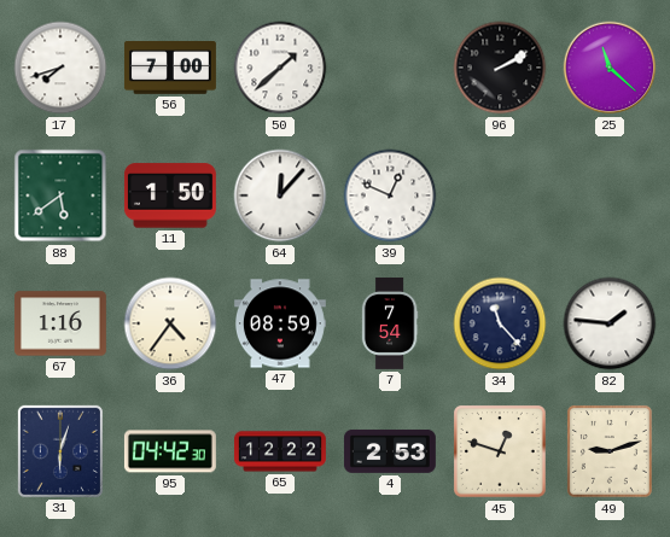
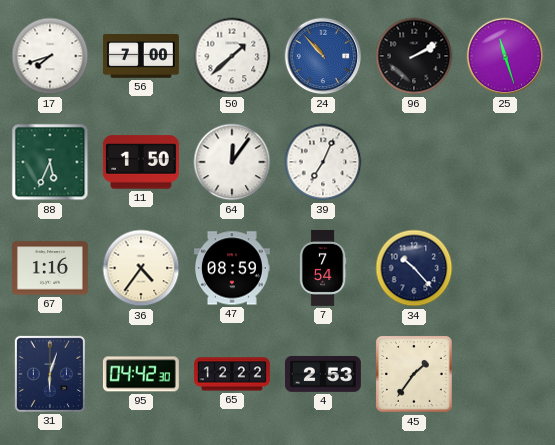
24: none -> 10:53
25: 11:22 -> 11:27
88: 5:39 -> 5:34
64: 12:07 -> 12:06
39: 12:49 -> 7:04
34: 11:23 -> 10:23
82: 1:46 -> none
45: 12:48 -> 1:36
49: 9:12 -> none
